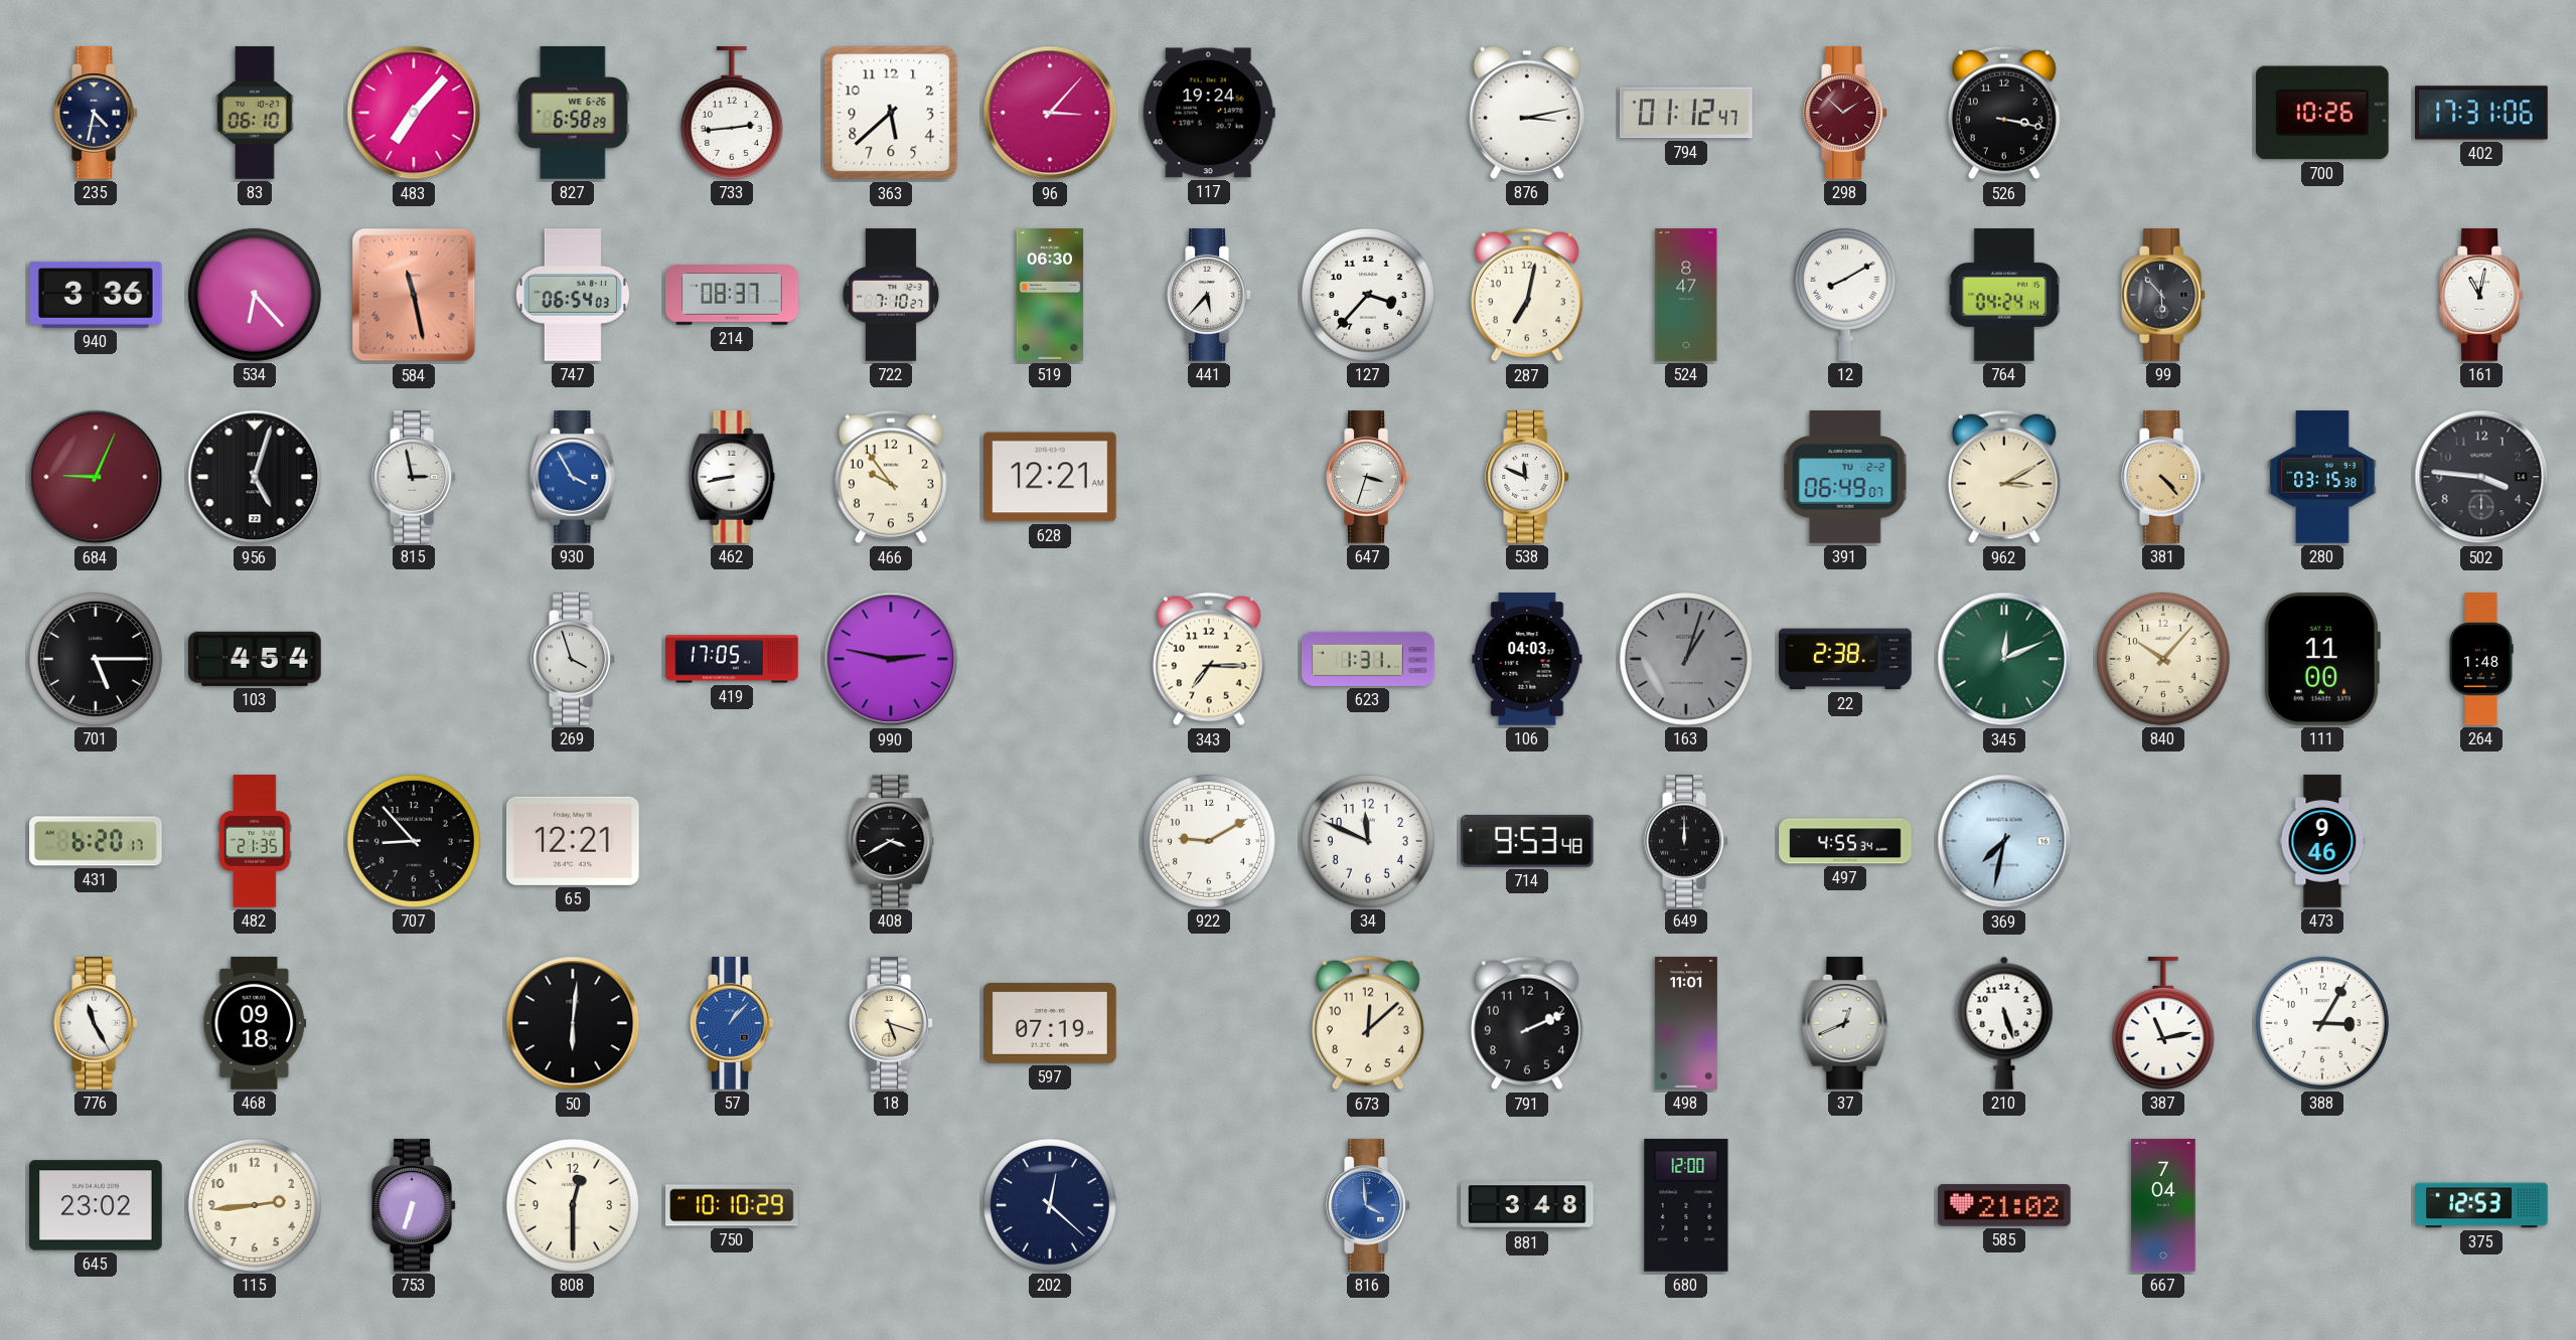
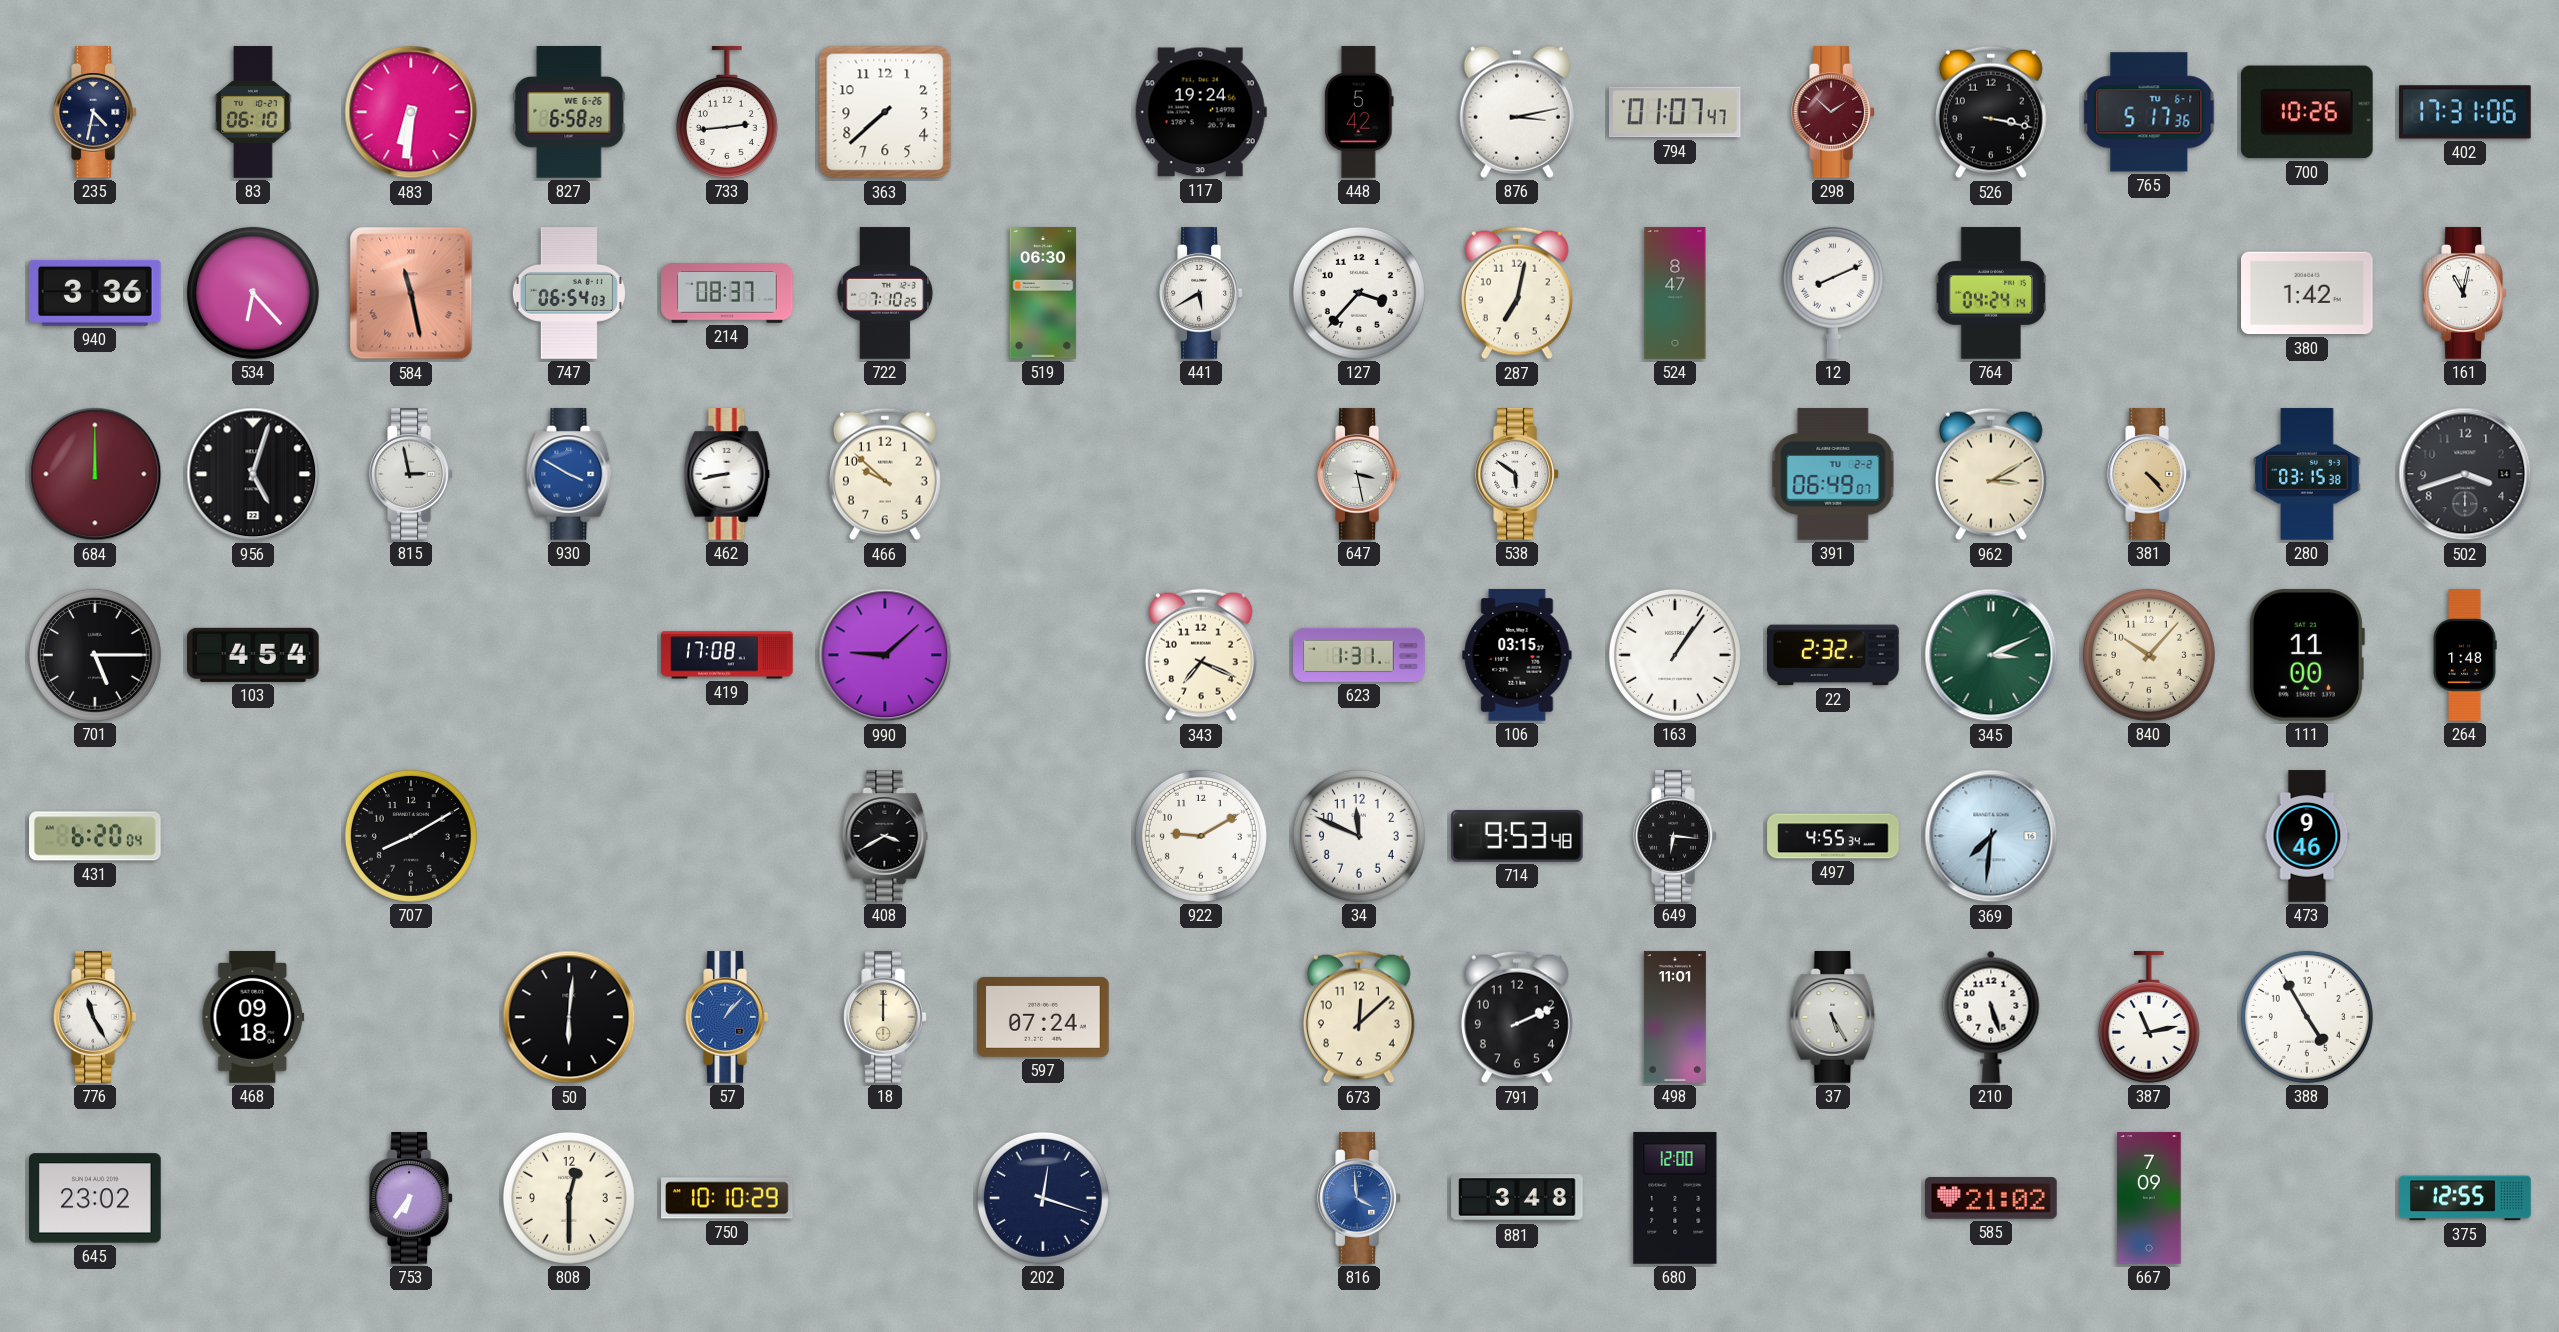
483: 7:07 -> 6:31
363: 5:38 -> 7:38
96: 3:07 -> none
448: none -> 5:42
794: 01:12 -> 01:07
765: none -> 5:17
722: 7:10:27 -> 7:10:25
441: 5:37 -> 5:40
12: 8:10 -> 8:11
99: 5:53 -> none
380: none -> 1:42
684: 9:04 -> 12:00
930: 3:55 -> 3:50
466: 9:54 -> 9:52
628: 12:21 -> none
647: 3:33 -> 3:28
538: 11:49 -> 5:51
502: 3:46 -> 3:42
269: 3:57 -> none
419: 17:05 -> 17:08
990: 2:47 -> 9:08
343: 7:15 -> 7:19
106: 04:03 -> 03:15
163: 1:03 -> 1:06
163 dial: grey -> white
22: 2:38 -> 2:32
345: 12:11 -> 3:11
431: 6:20:17 -> 6:20:04
482: 21:35 -> none
707: 8:53 -> 8:10
65: 12:21 -> none
649: 12:00 -> 6:16
369: 7:32 -> 7:31
18: 5:18 -> 12:00
597: 07:19 -> 07:24
37: 12:41 -> 5:25
388: 3:05 -> 4:55
115: 2:44 -> none
753: 6:33 -> 6:36
202: 12:22 -> 12:18
667: 7:04 -> 7:09
375: 12:53 -> 12:55
